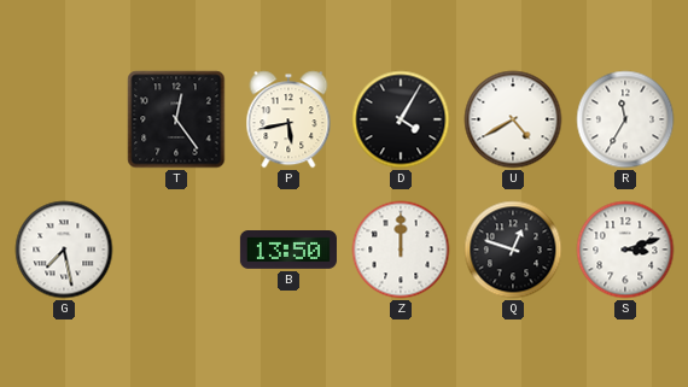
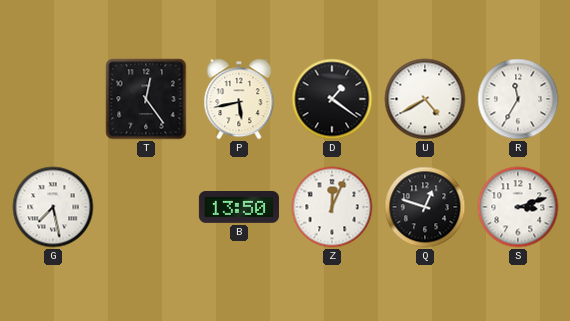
D: 4:05 -> 1:21
Z: 12:00 -> 12:04
